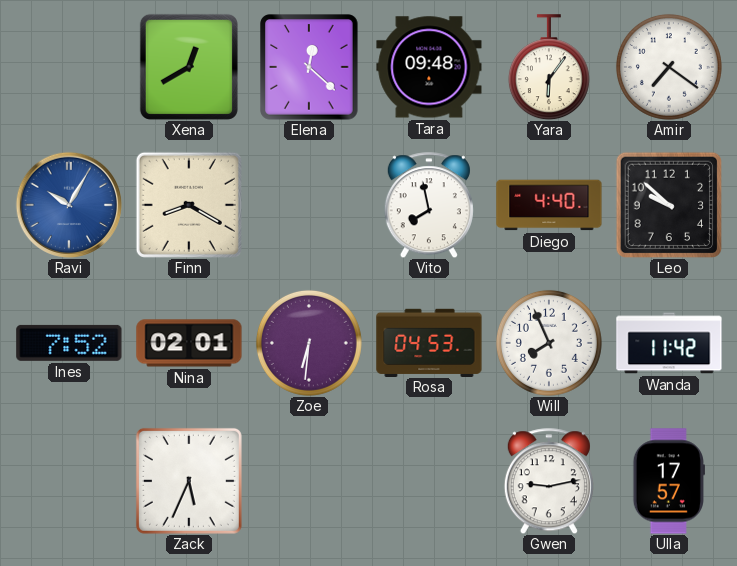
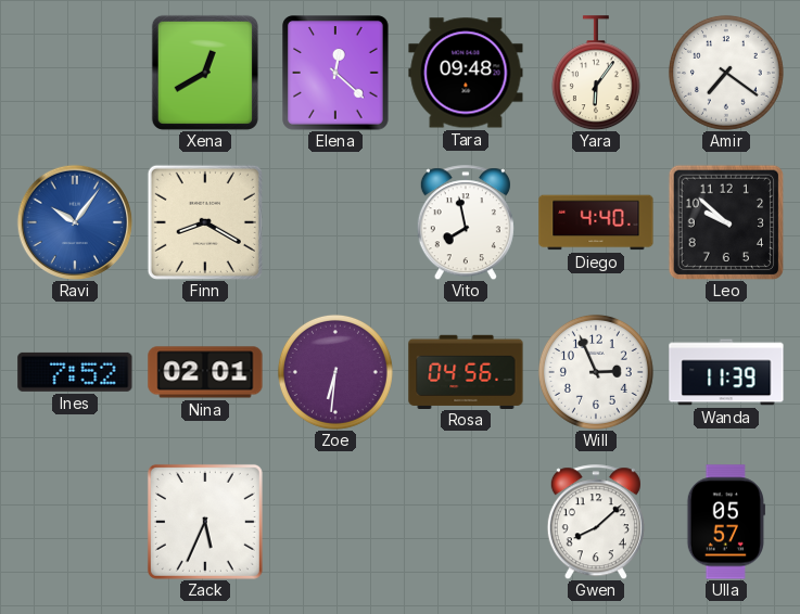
Ravi: 10:05 -> 10:06
Rosa: 04:53 -> 04:56
Will: 7:56 -> 2:56
Wanda: 11:42 -> 11:39
Gwen: 9:13 -> 8:08
Ulla: 17:57 -> 05:57
